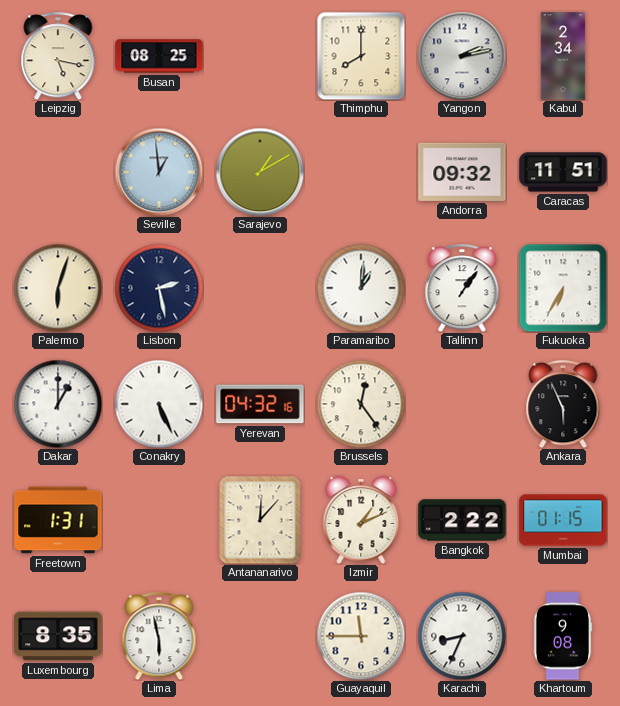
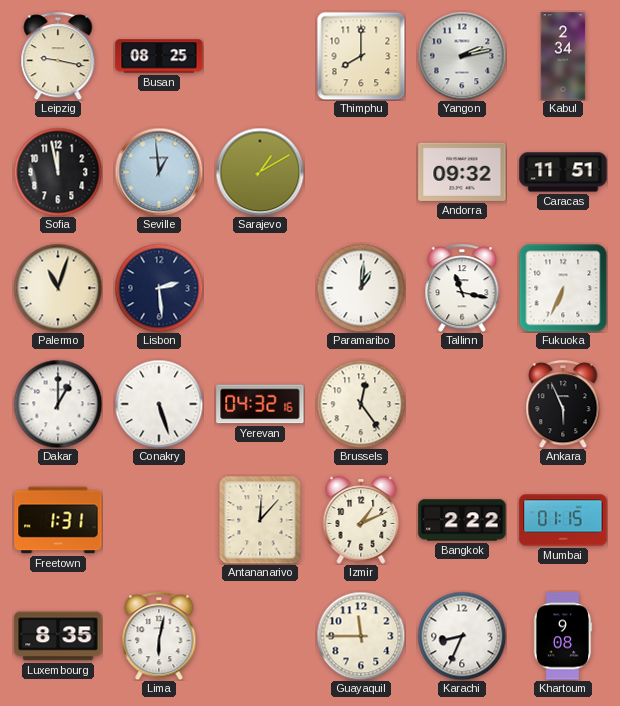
Leipzig: 5:17 -> 9:17
Sofia: none -> 11:58
Palermo: 6:03 -> 11:03
Lisbon: 2:28 -> 2:29
Tallinn: 1:06 -> 11:17
Fukuoka: 6:35 -> 6:34
Conakry: 5:26 -> 5:27
Lima: 5:58 -> 6:02
